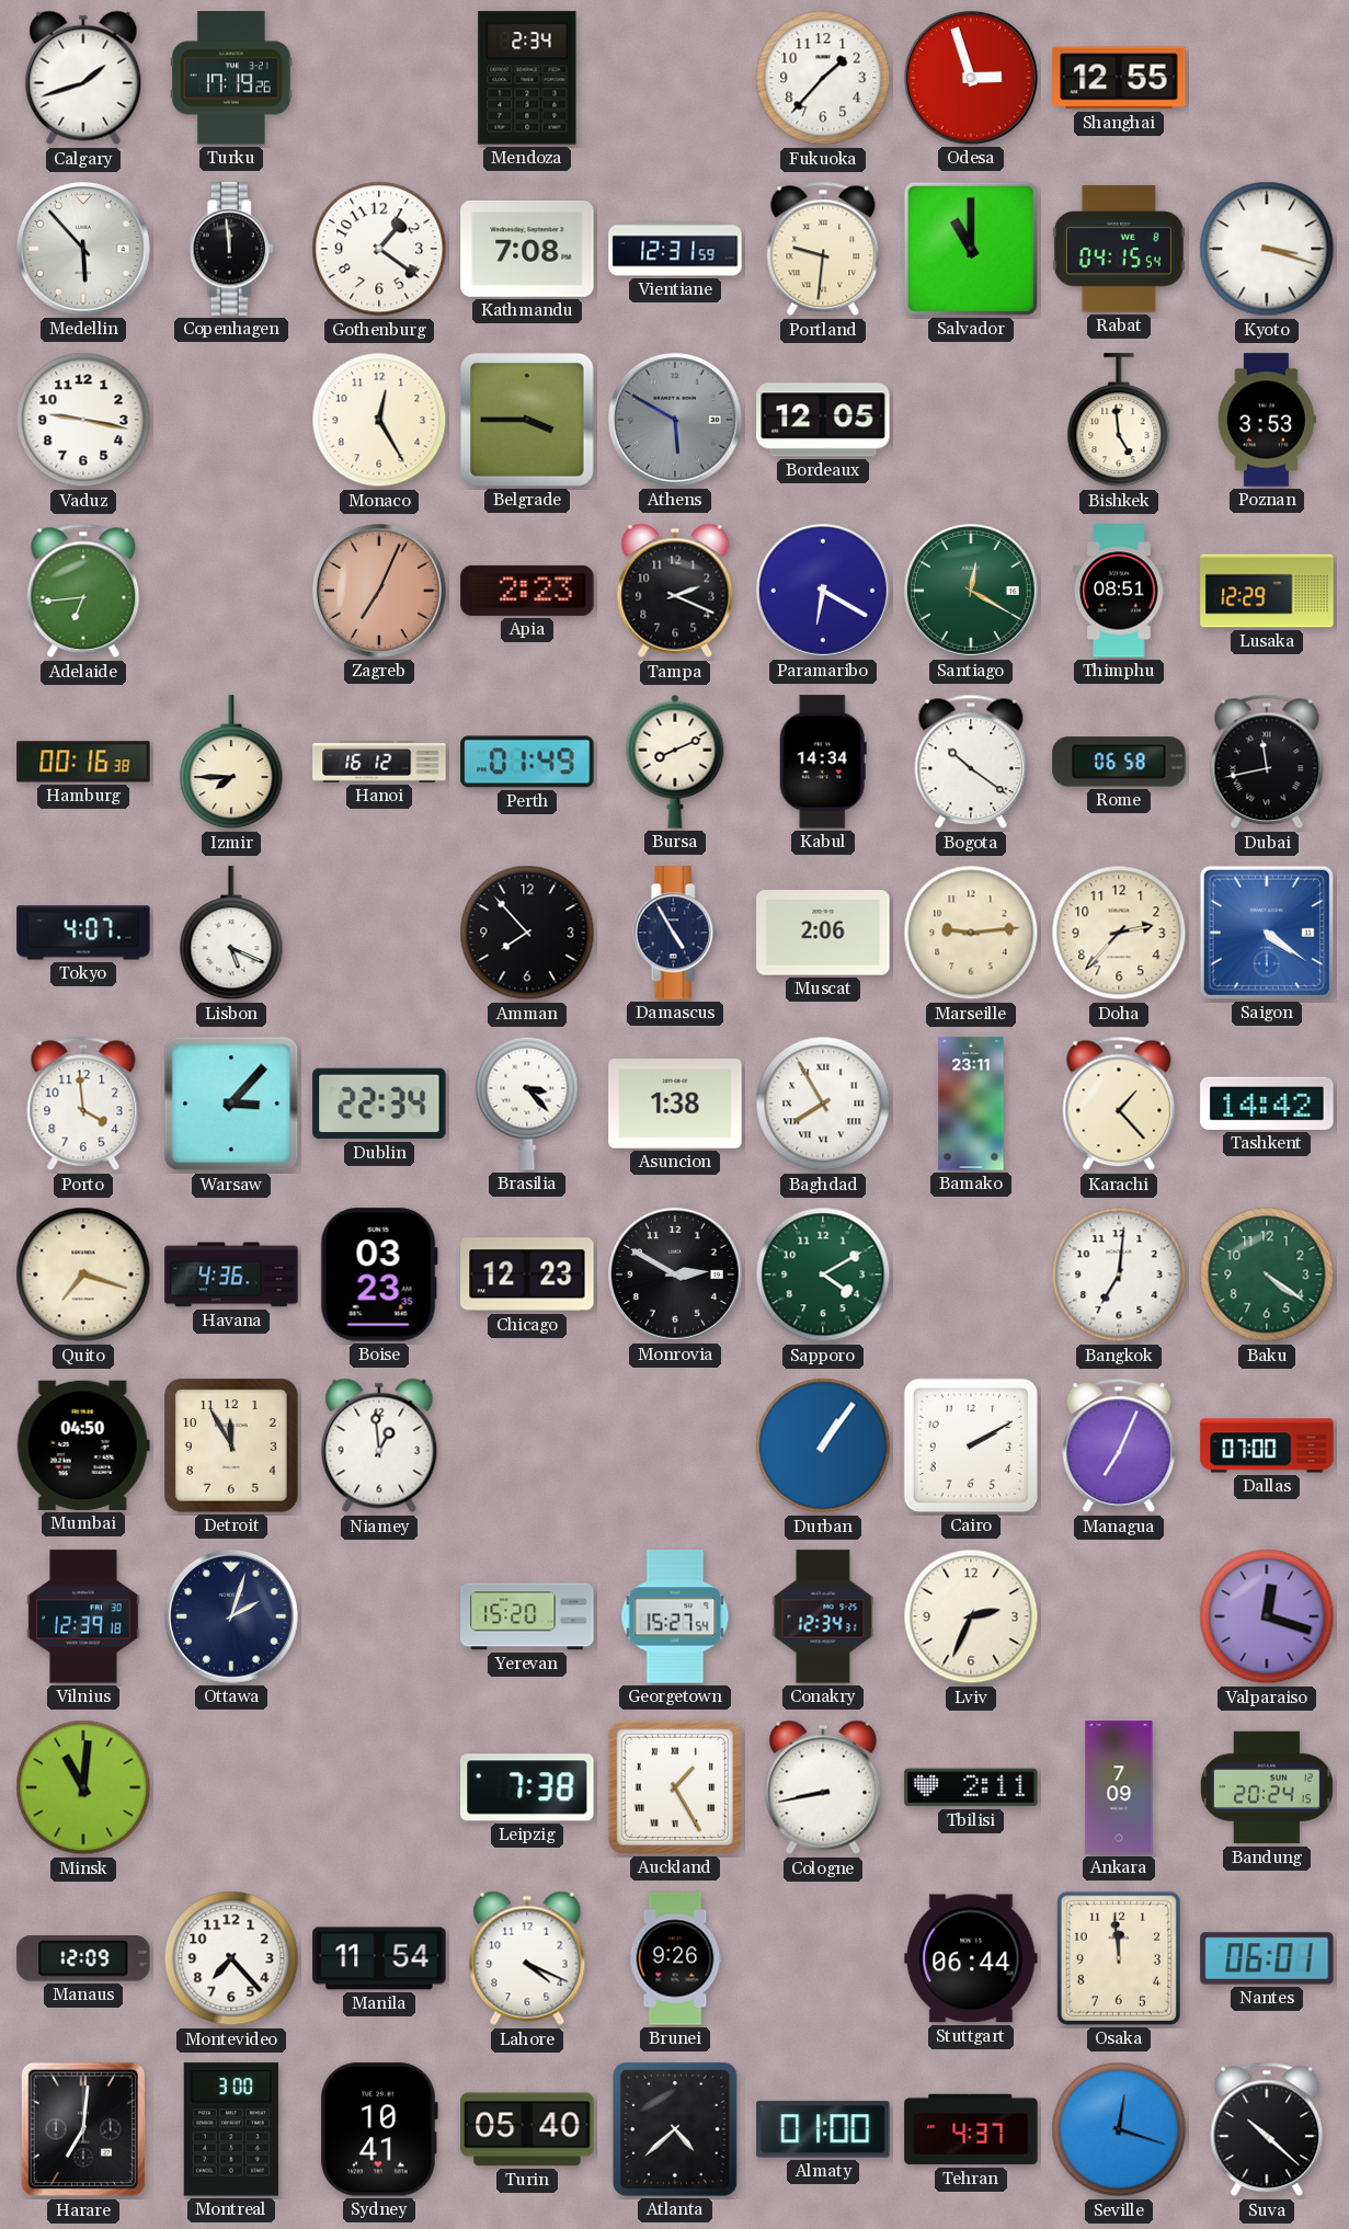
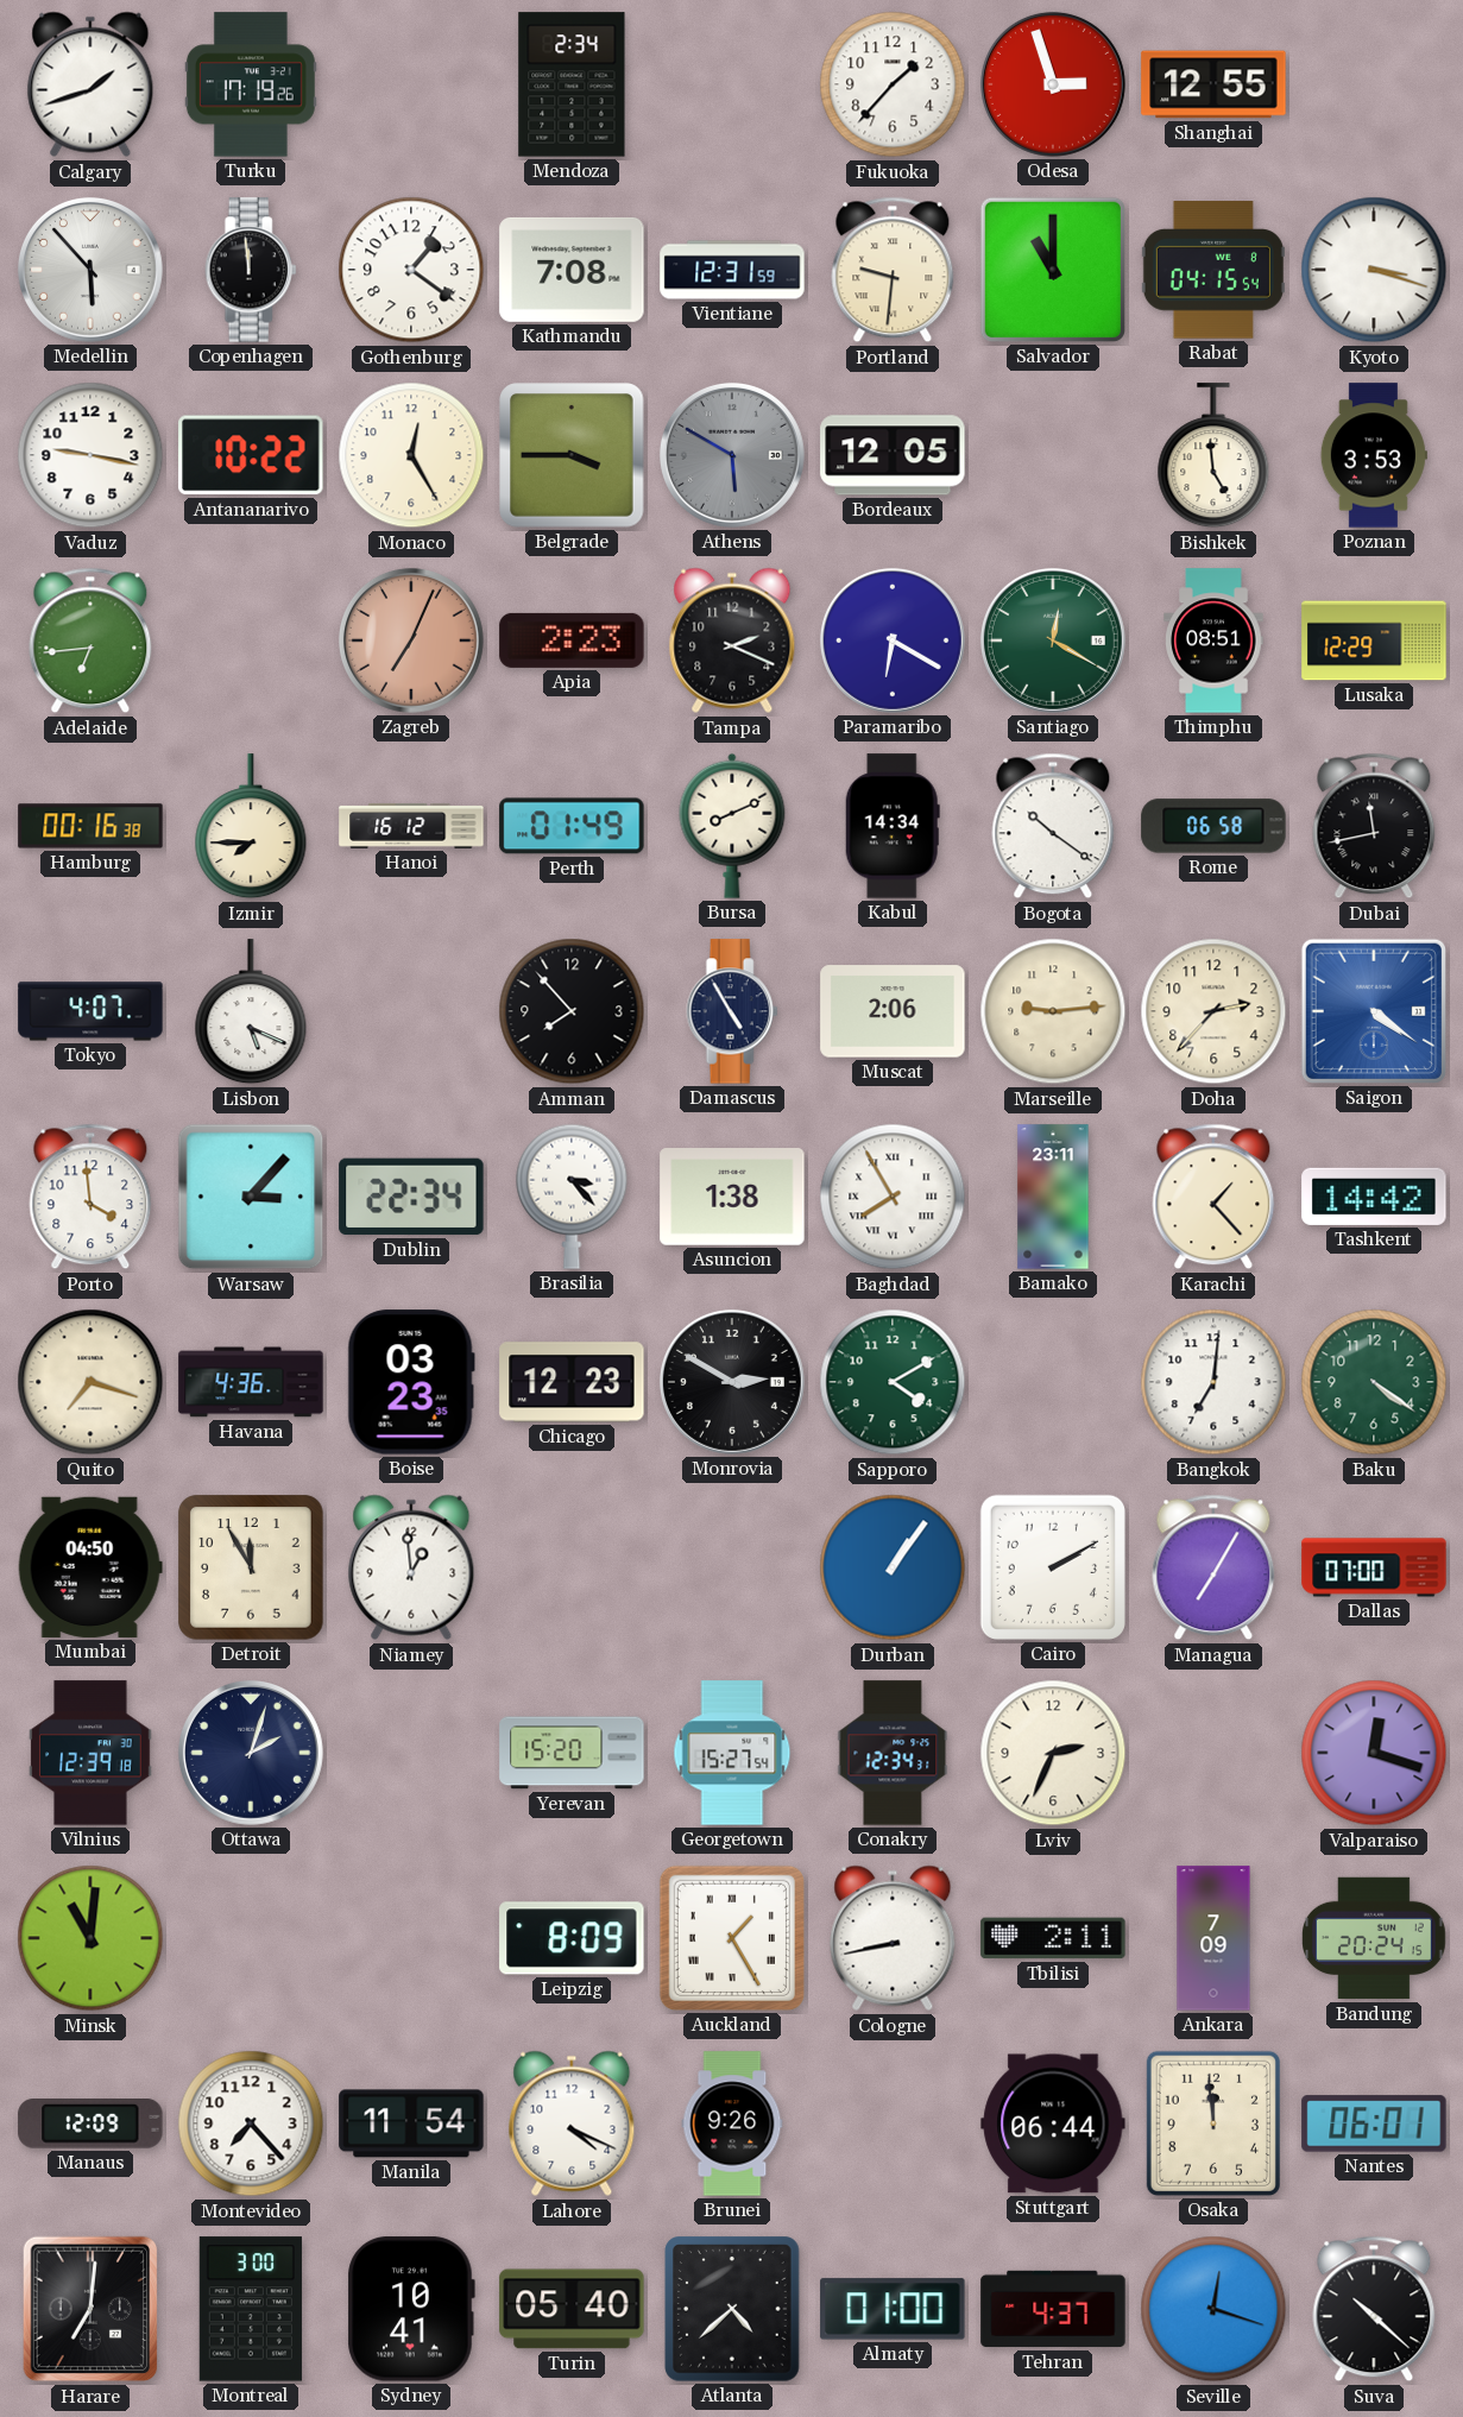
Antananarivo: none -> 10:22
Managua: 7:04 -> 7:05
Leipzig: 7:38 -> 8:09
